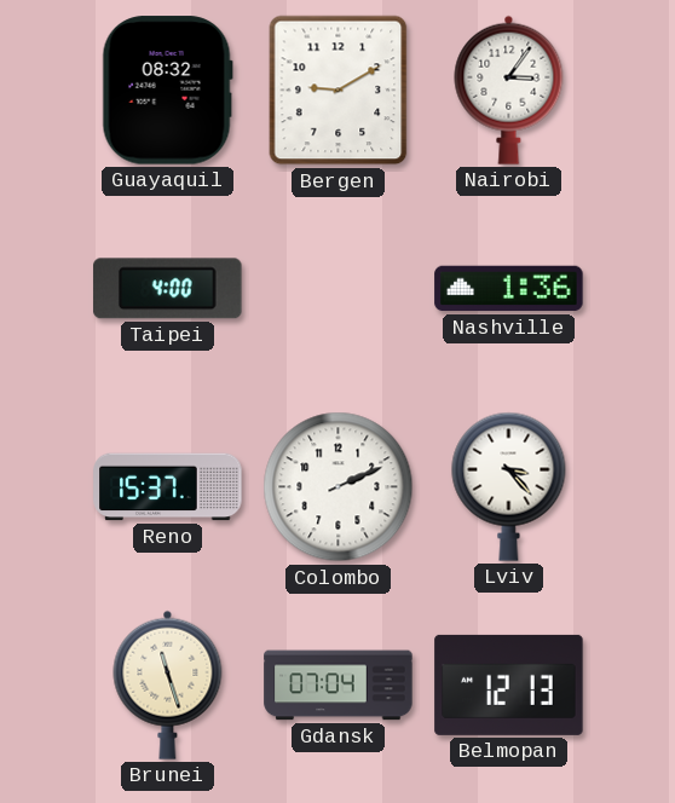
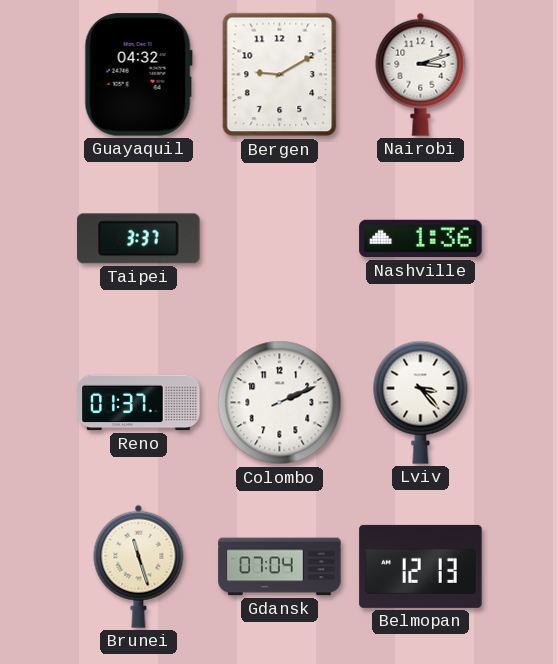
Guayaquil: 08:32 -> 04:32
Nairobi: 3:06 -> 3:12
Taipei: 4:00 -> 3:37
Reno: 15:37 -> 01:37
